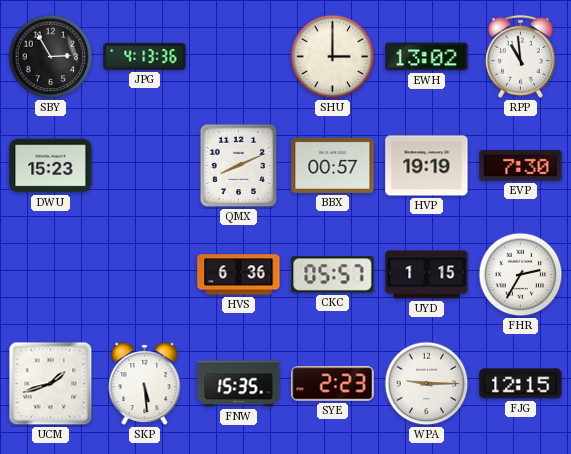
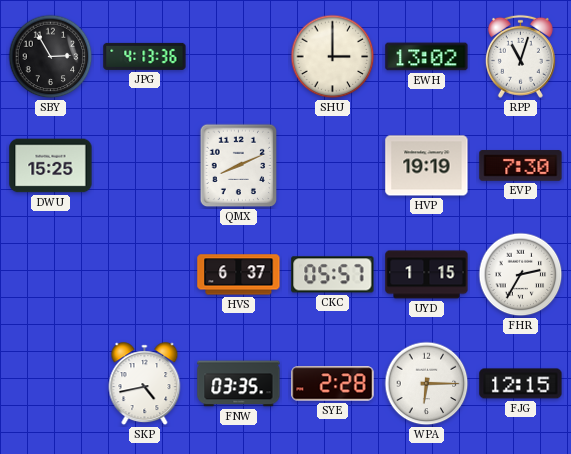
RPP: 10:59 -> 11:03
DWU: 15:23 -> 15:25
BBX: 00:57 -> none
HVS: 6:36 -> 6:37
UCM: 1:42 -> none
SKP: 5:29 -> 4:43
FNW: 15:35 -> 03:35
SYE: 2:23 -> 2:28
WPA: 9:15 -> 6:15
